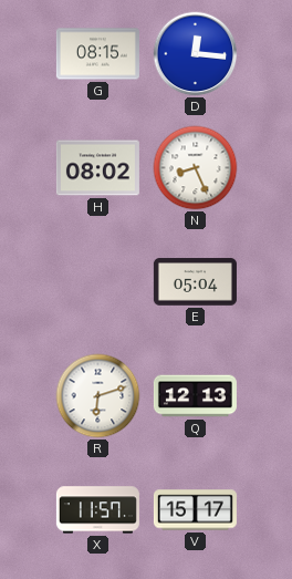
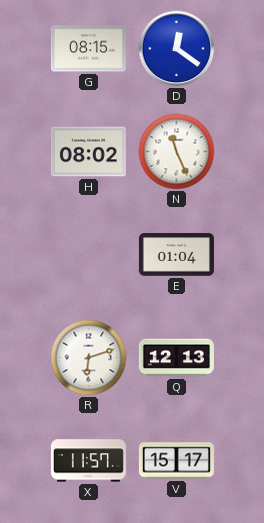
D: 12:16 -> 12:21
N: 8:26 -> 11:26
E: 05:04 -> 01:04
